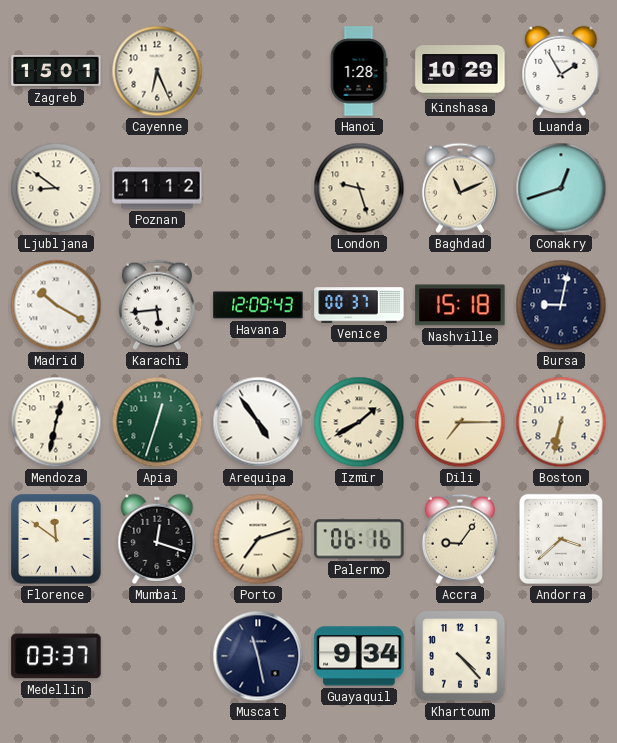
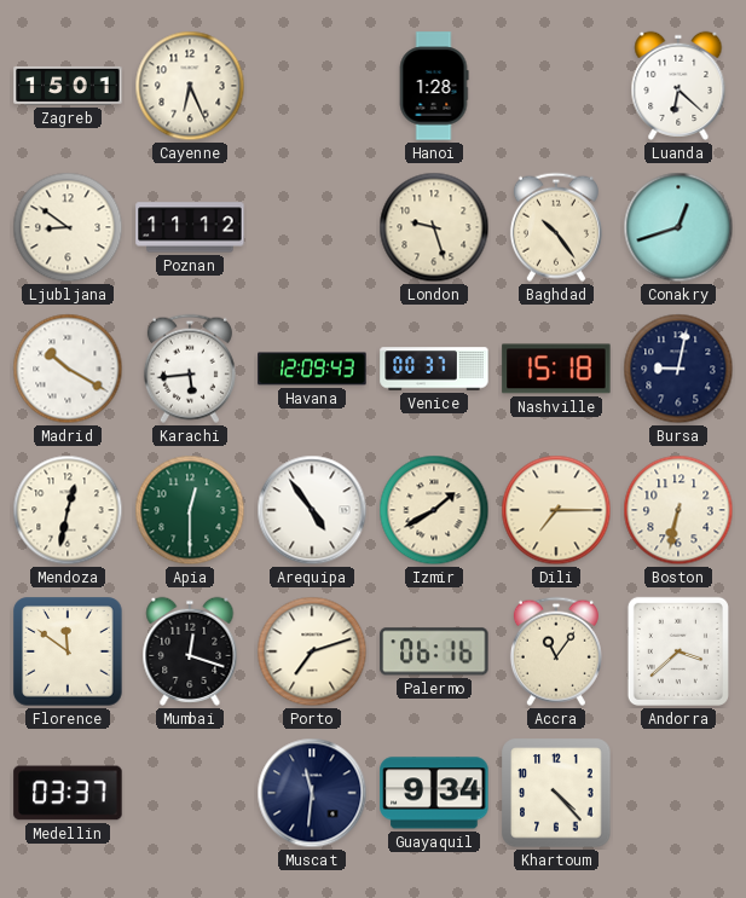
Kinshasa: 10:29 -> none
Luanda: 1:55 -> 6:22
Baghdad: 11:11 -> 10:24
Apia: 12:33 -> 12:30
Accra: 9:06 -> 11:06
Muscat: 11:28 -> 11:31
